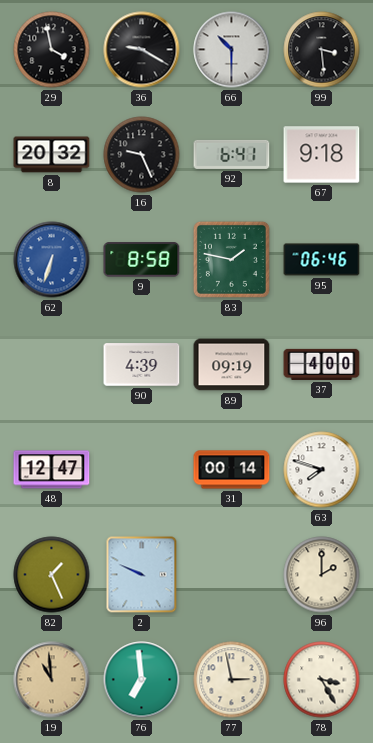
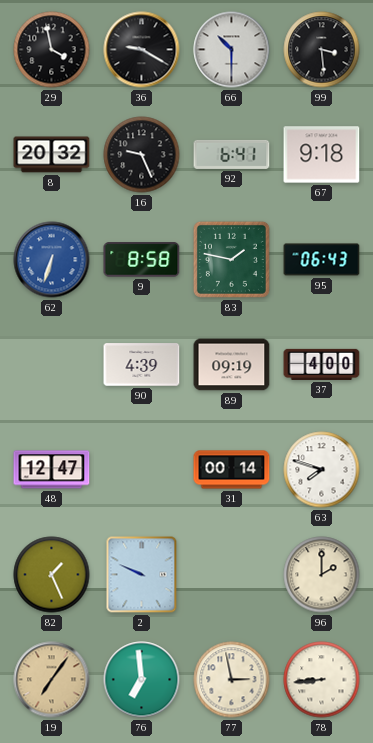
95: 06:46 -> 06:43
19: 10:59 -> 7:06
78: 3:25 -> 8:44
